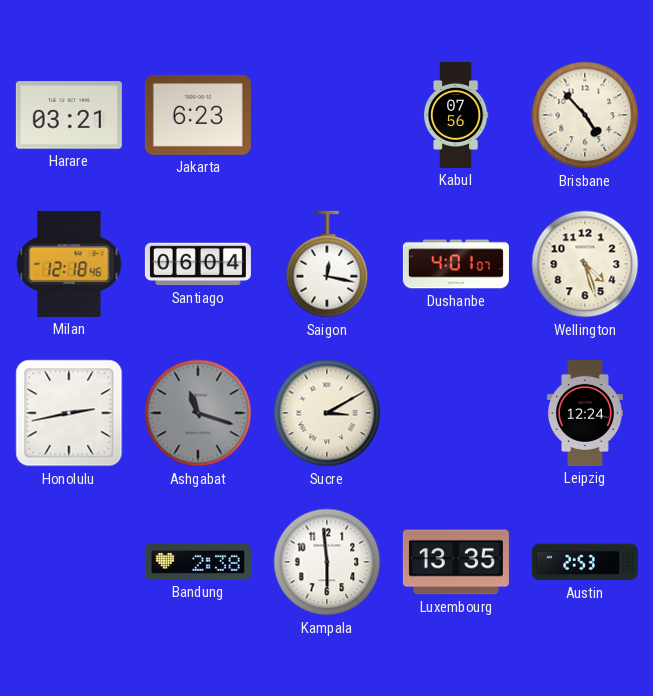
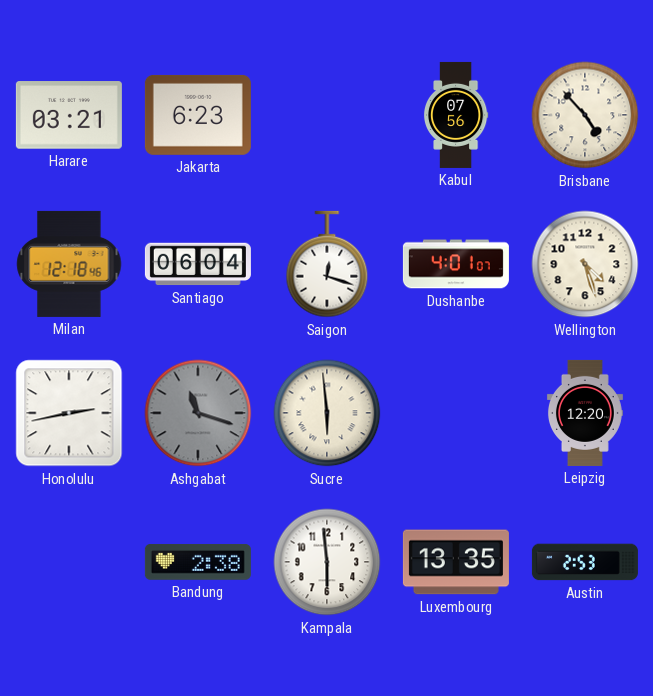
Saigon: 12:17 -> 12:18
Sucre: 3:10 -> 5:59
Leipzig: 12:24 -> 12:20
